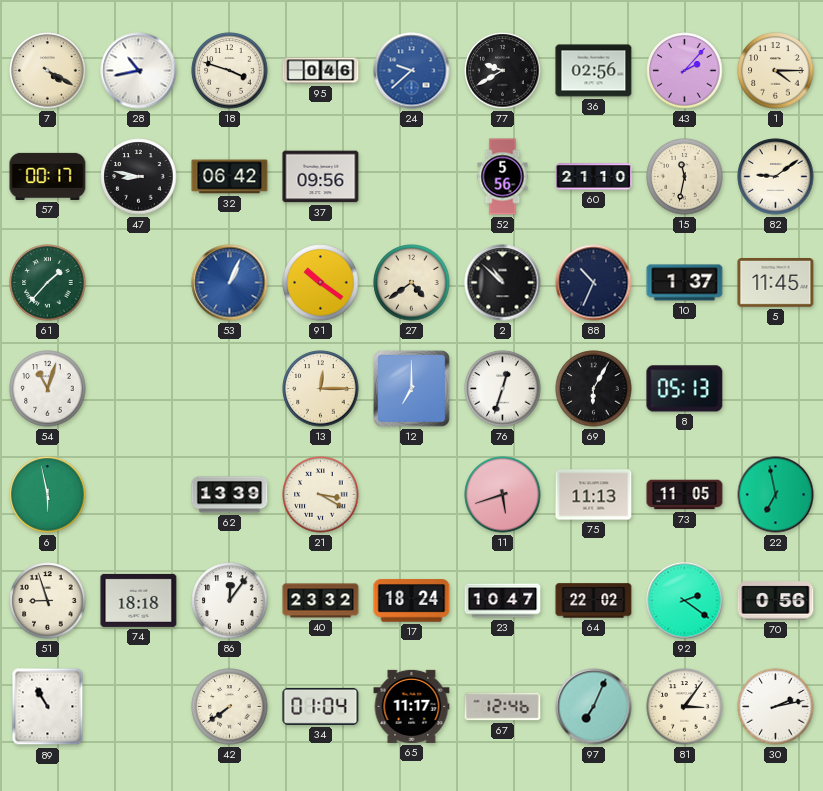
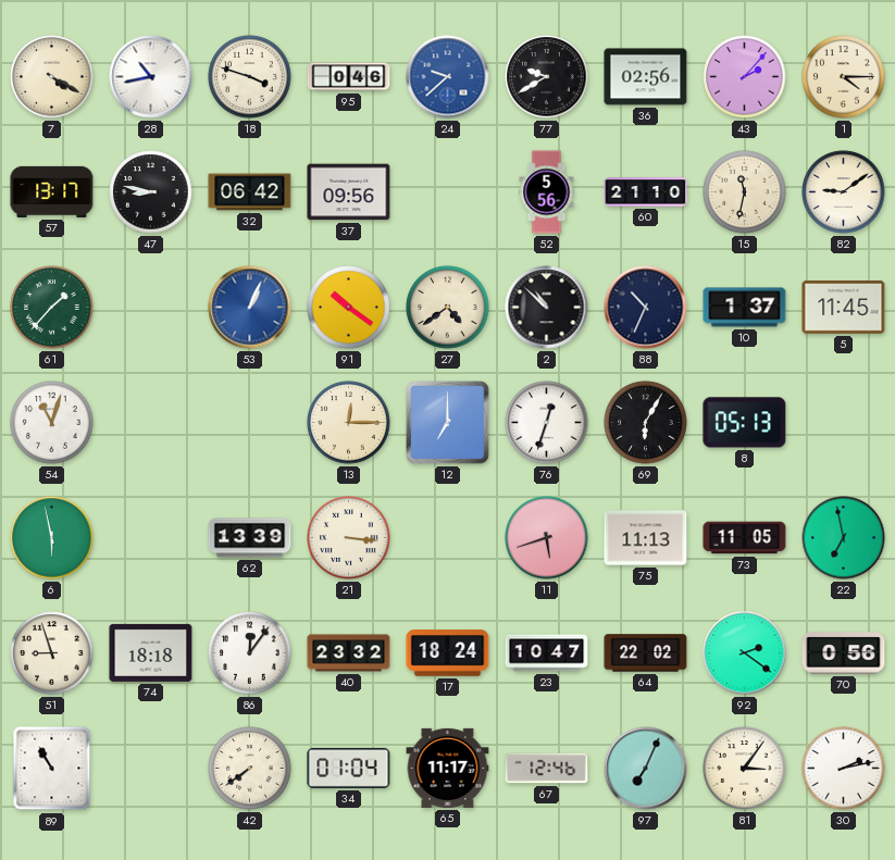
57: 00:17 -> 13:17
21: 3:20 -> 3:16
